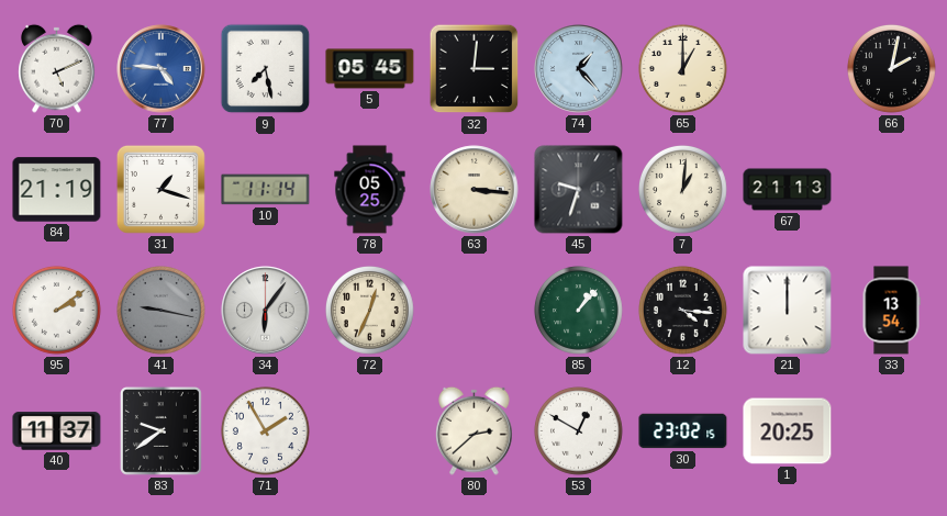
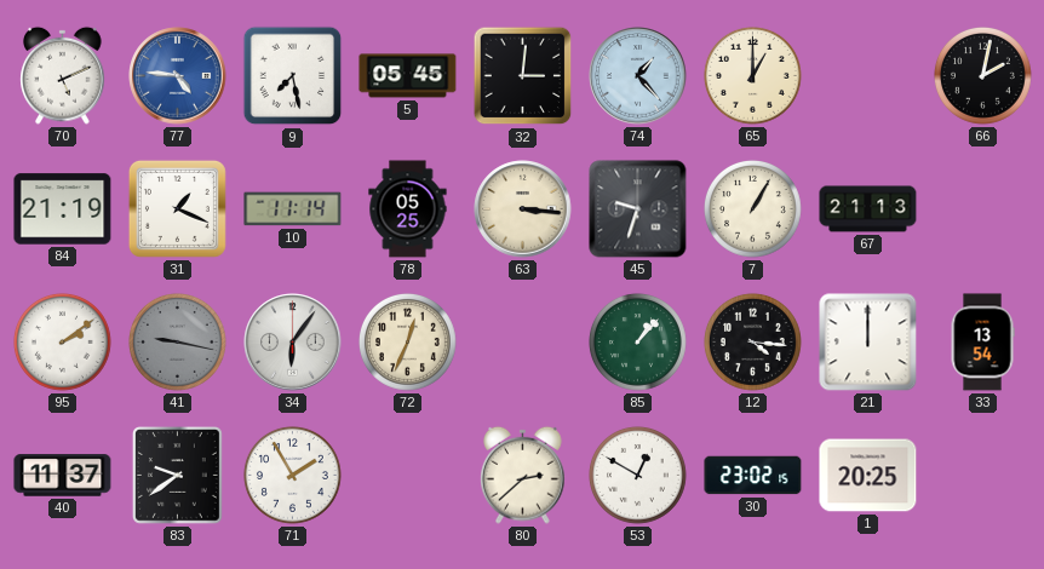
31: 1:18 -> 1:19
7: 1:01 -> 1:05
